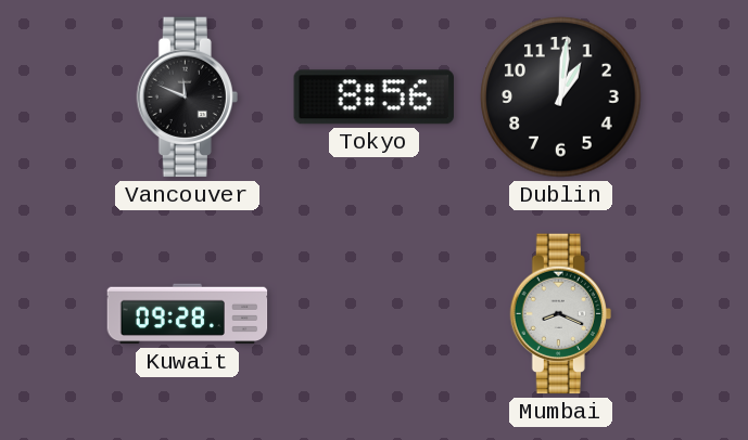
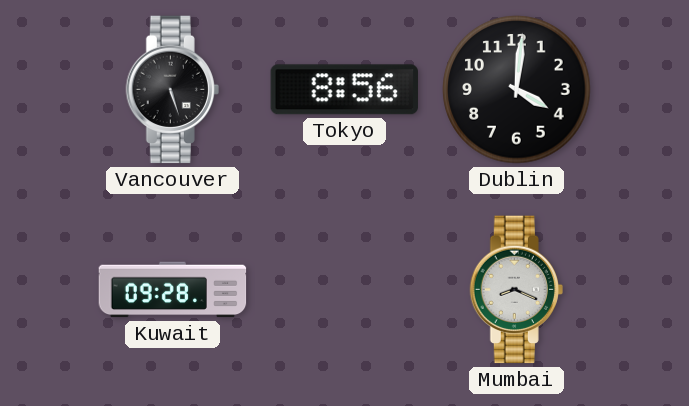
Vancouver: 11:49 -> 5:27
Dublin: 1:01 -> 4:01
